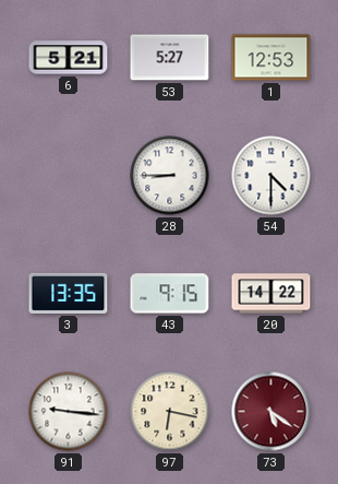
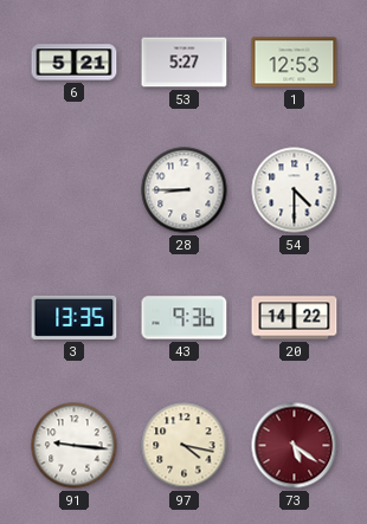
43: 9:15 -> 9:36
97: 6:17 -> 4:17
